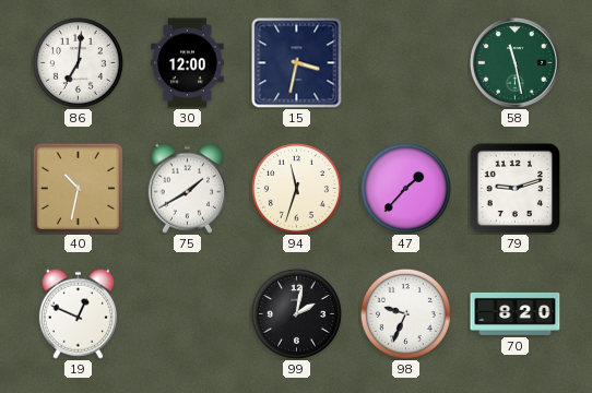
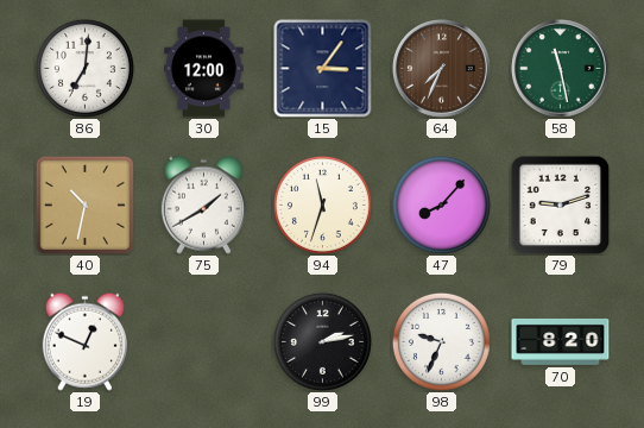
15: 3:32 -> 3:06
64: none -> 7:34
47: 1:37 -> 8:07
99: 2:02 -> 2:13
